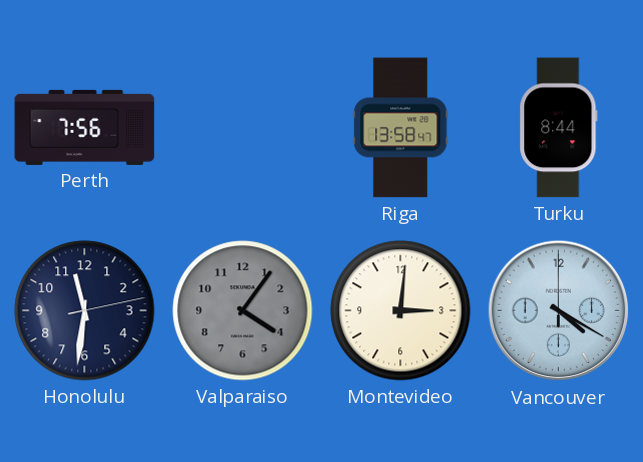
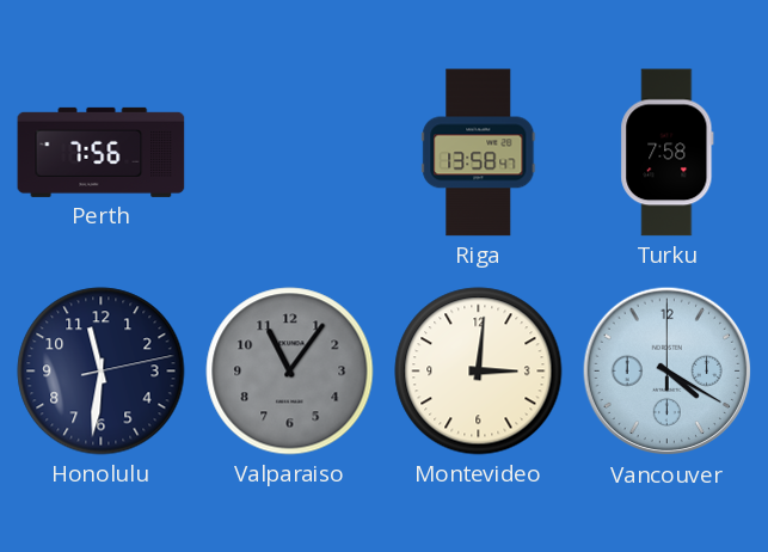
Turku: 8:44 -> 7:58
Valparaiso: 4:06 -> 11:06
